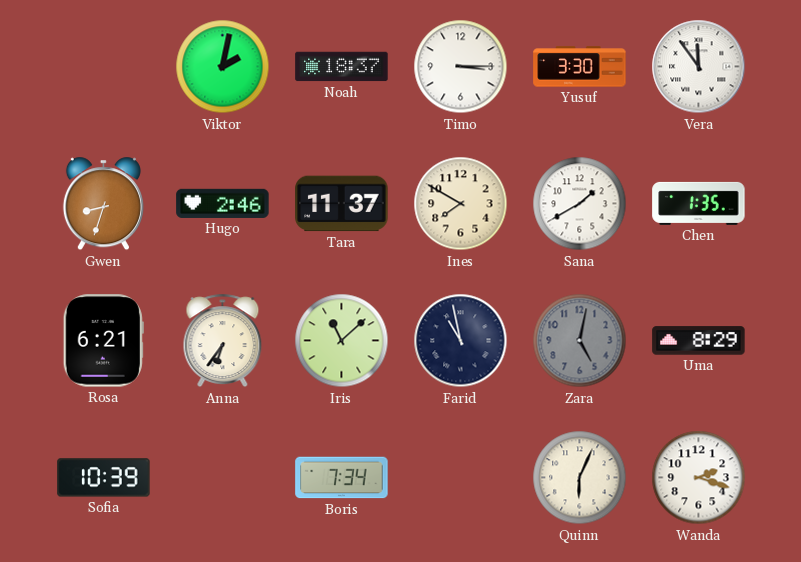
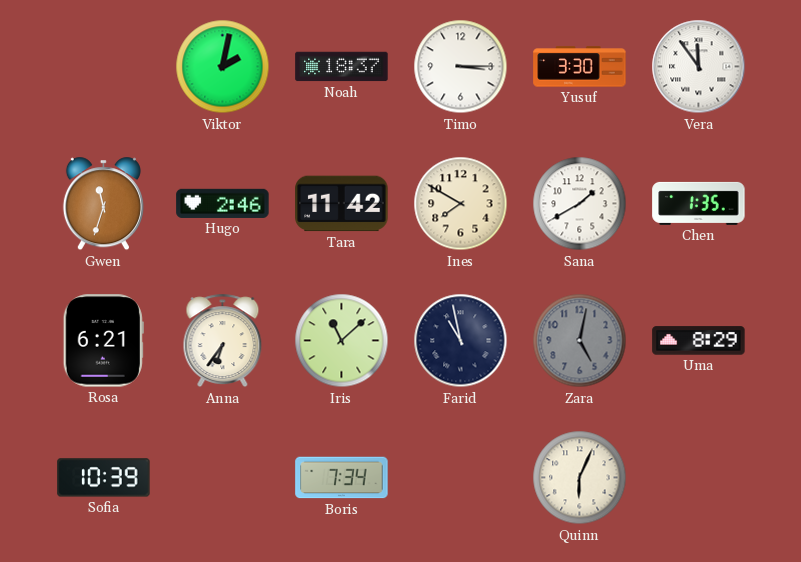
Gwen: 8:33 -> 11:33
Tara: 11:37 -> 11:42
Wanda: 2:18 -> none
